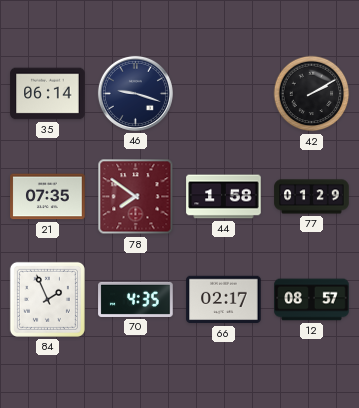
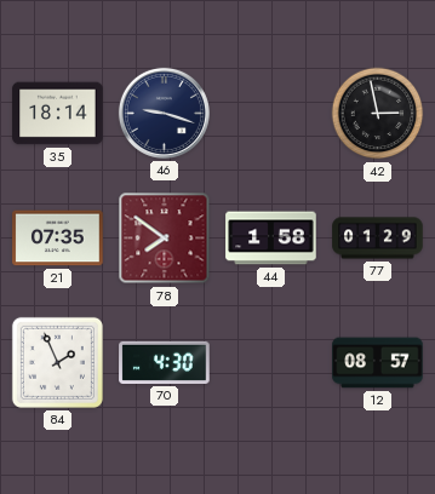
35: 06:14 -> 18:14
42: 2:10 -> 2:58
70: 4:35 -> 4:30
66: 02:17 -> none
